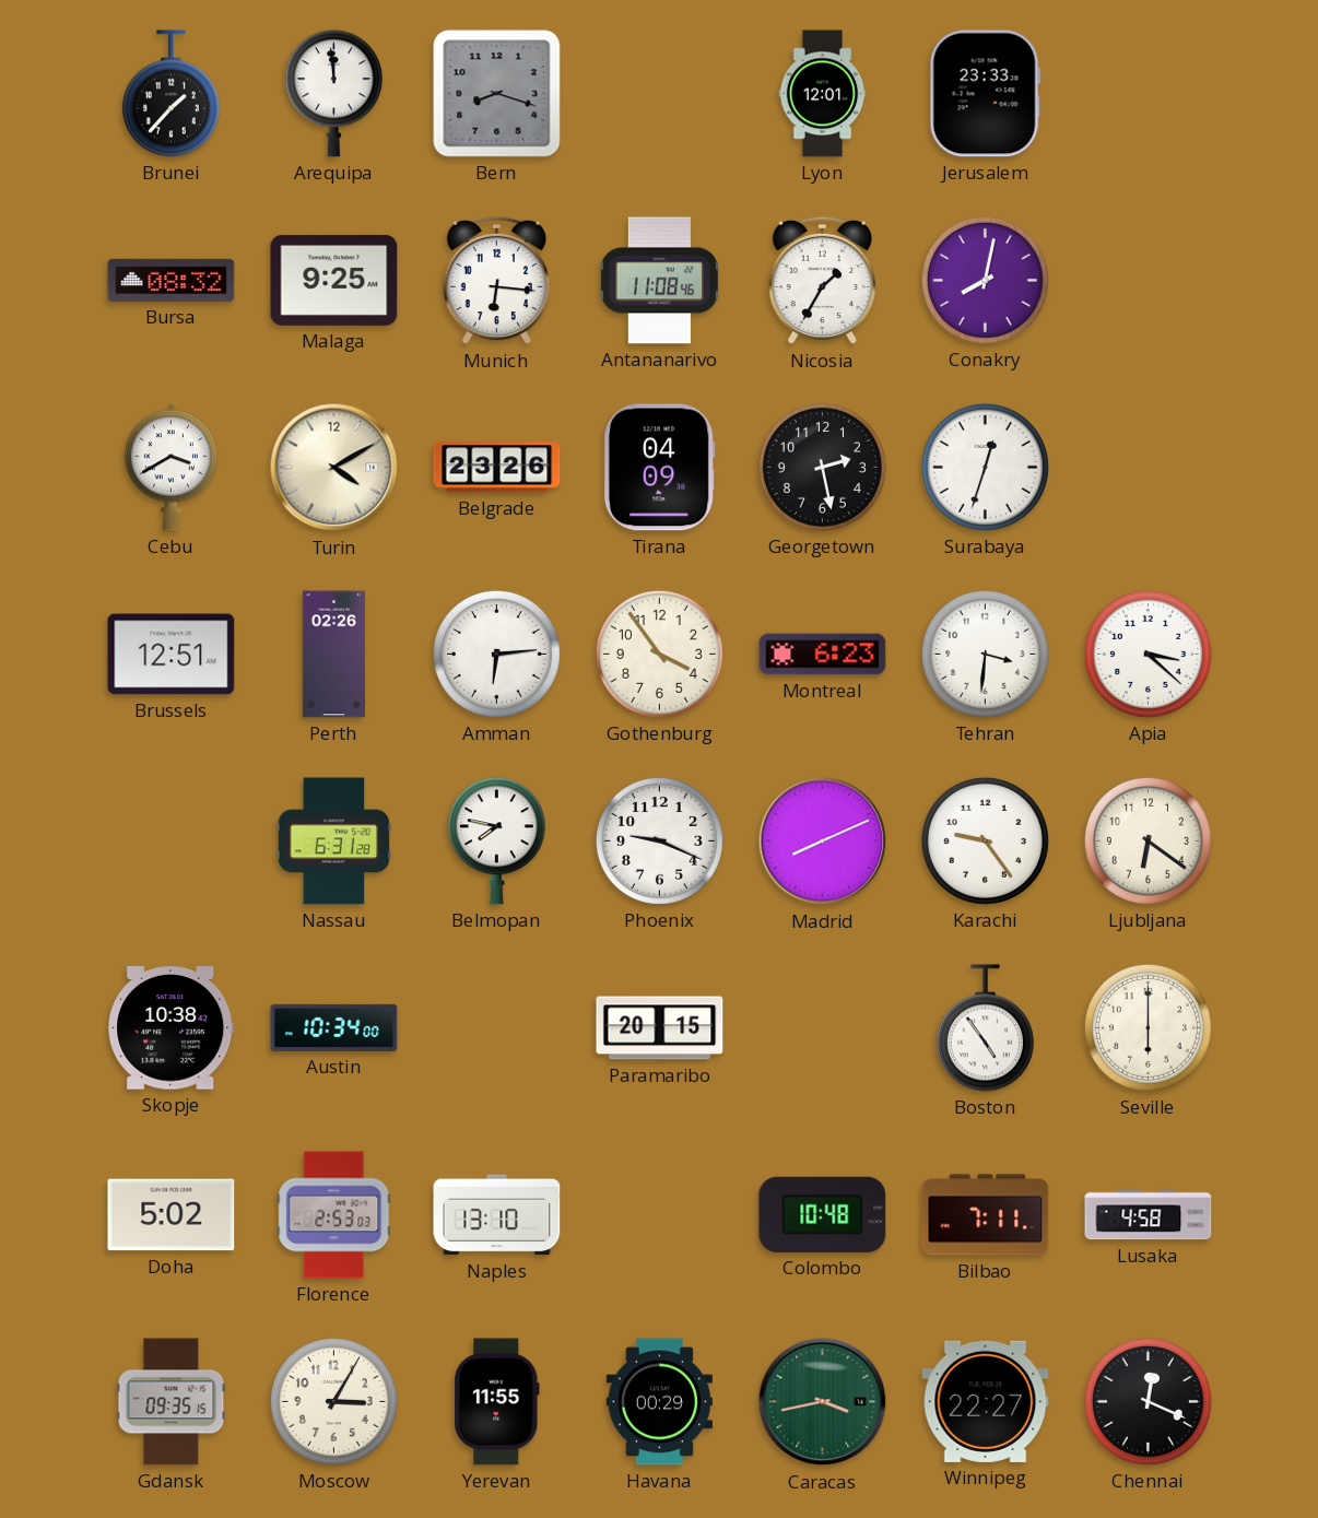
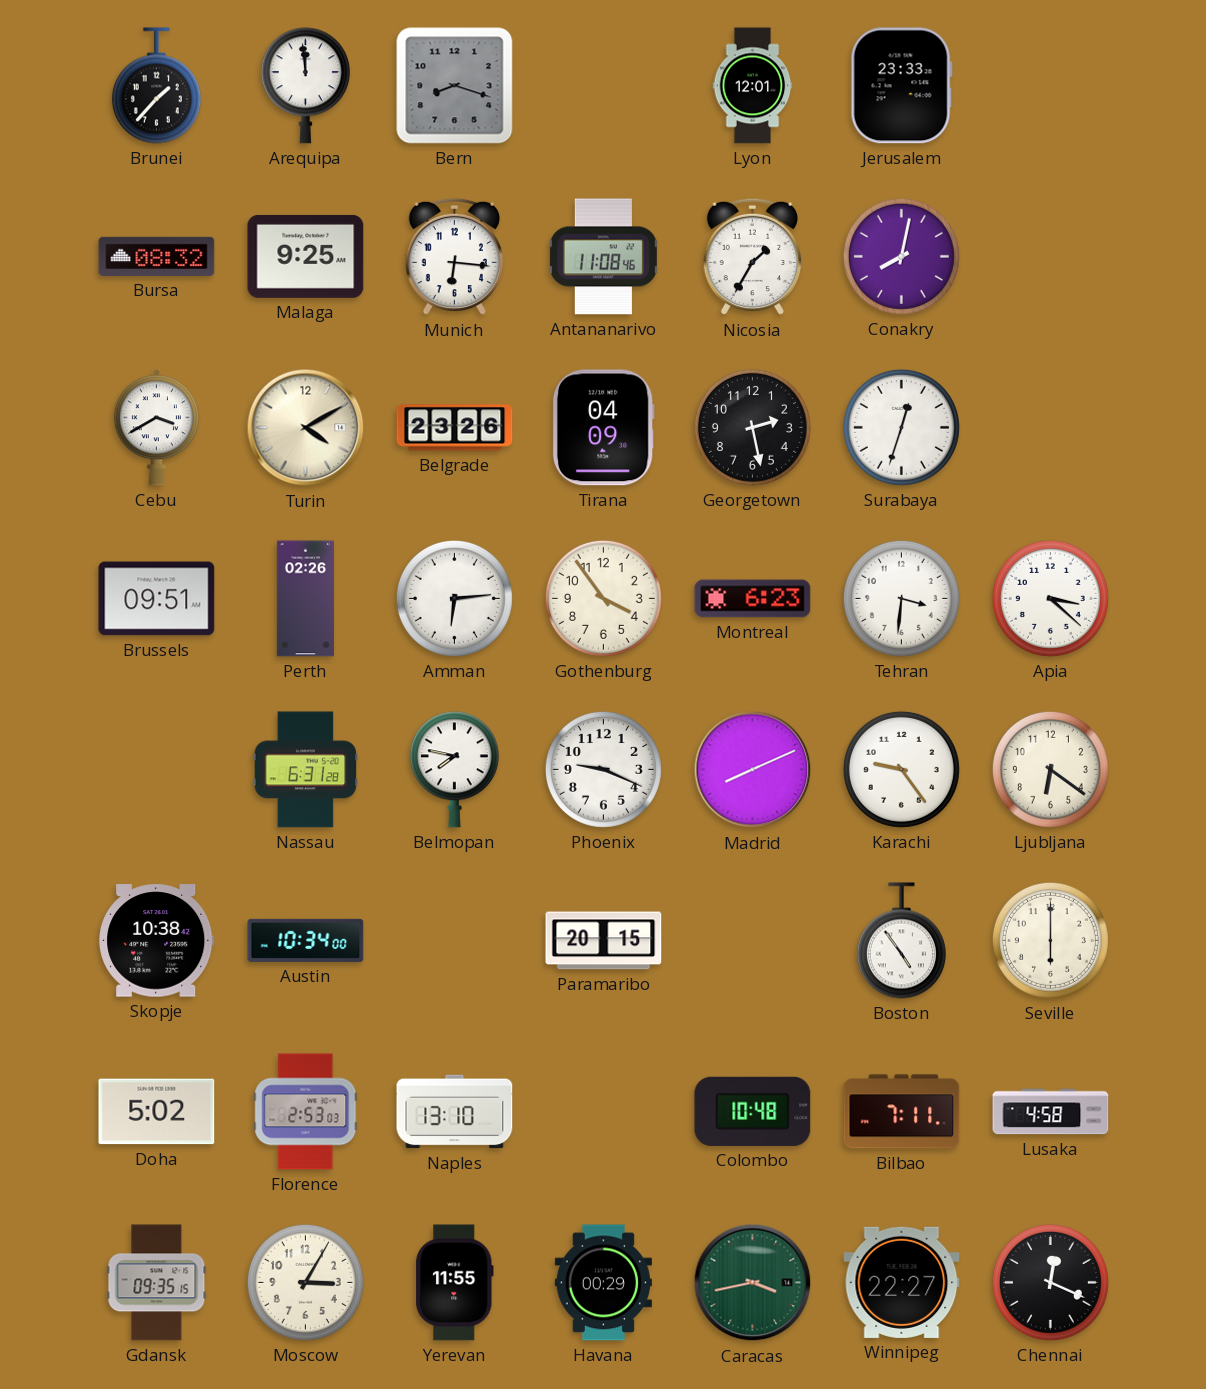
Brussels: 12:51 -> 09:51
